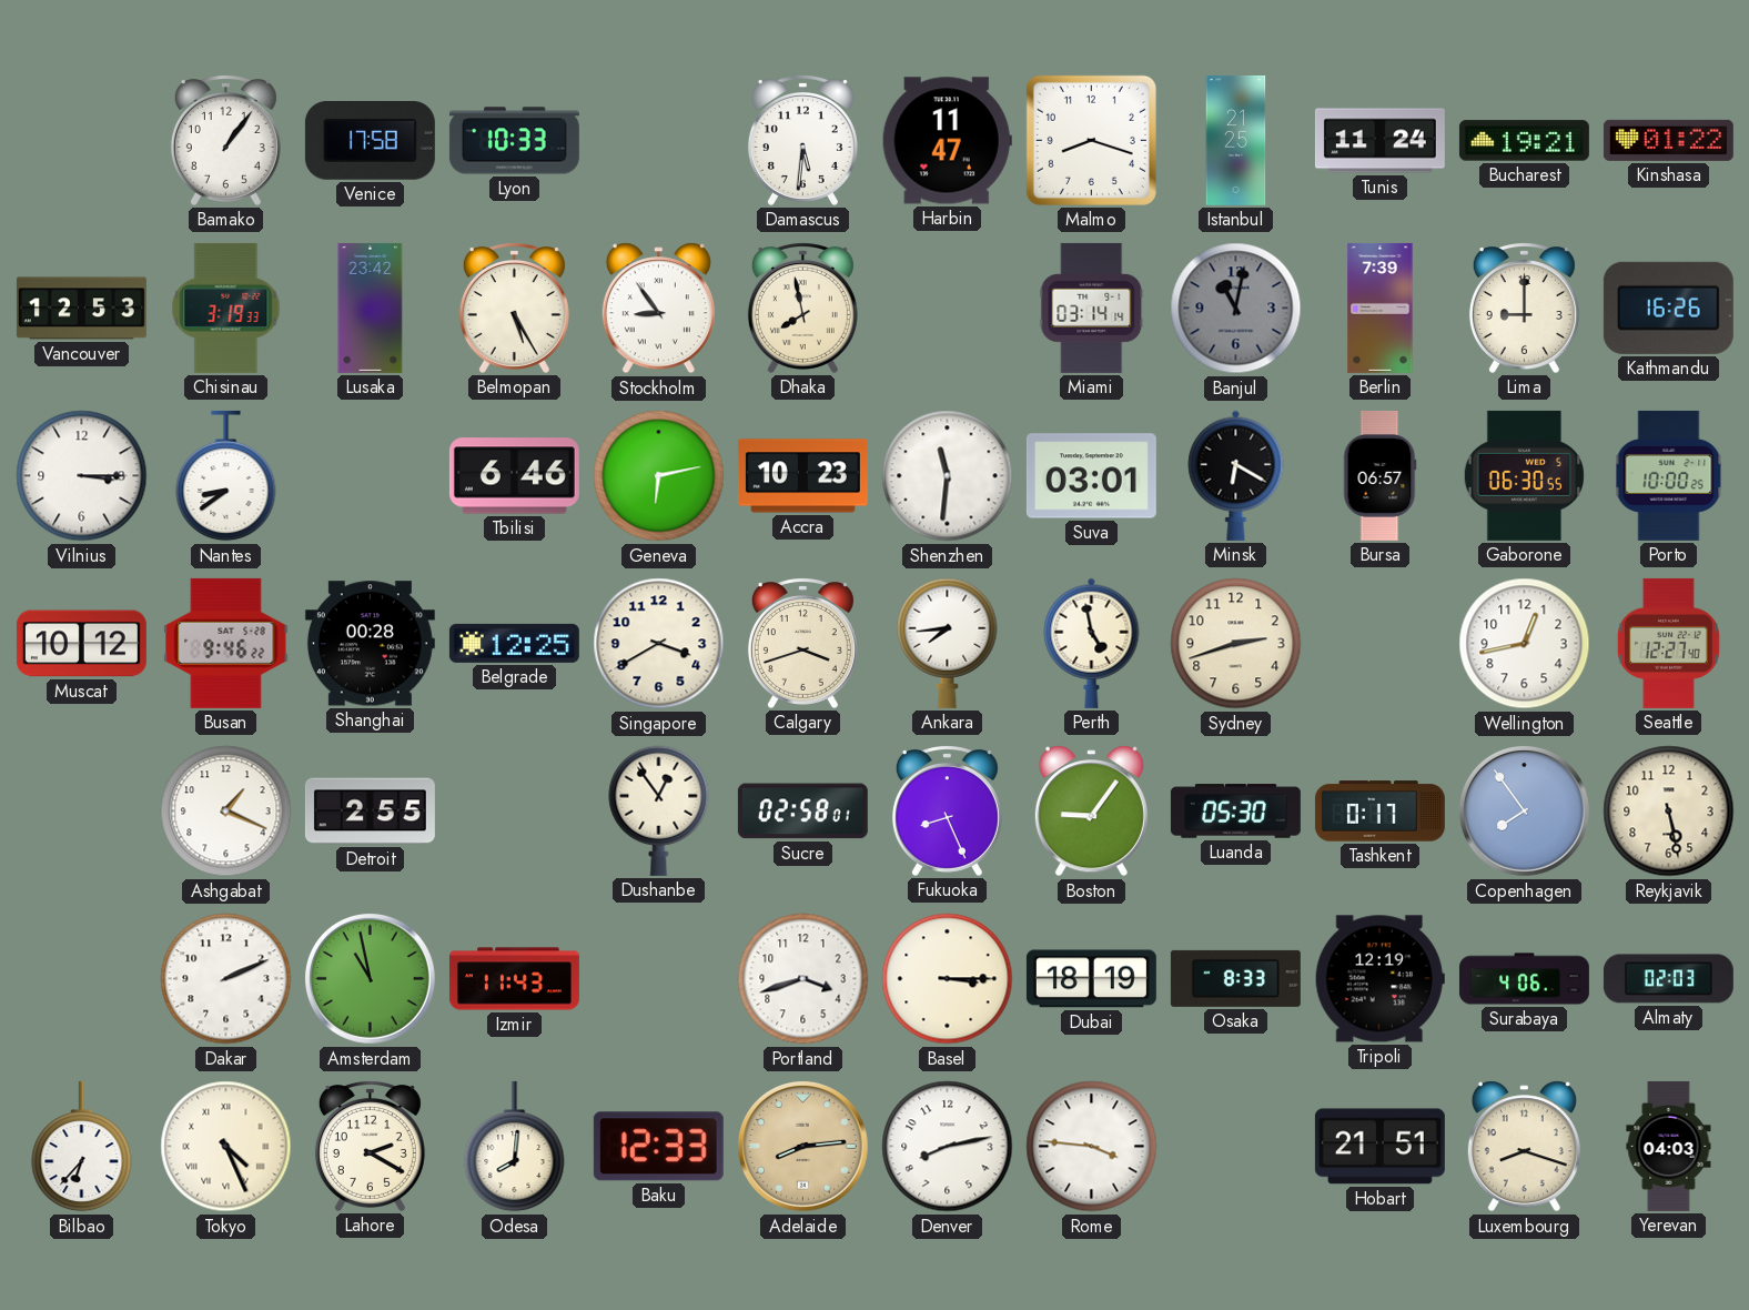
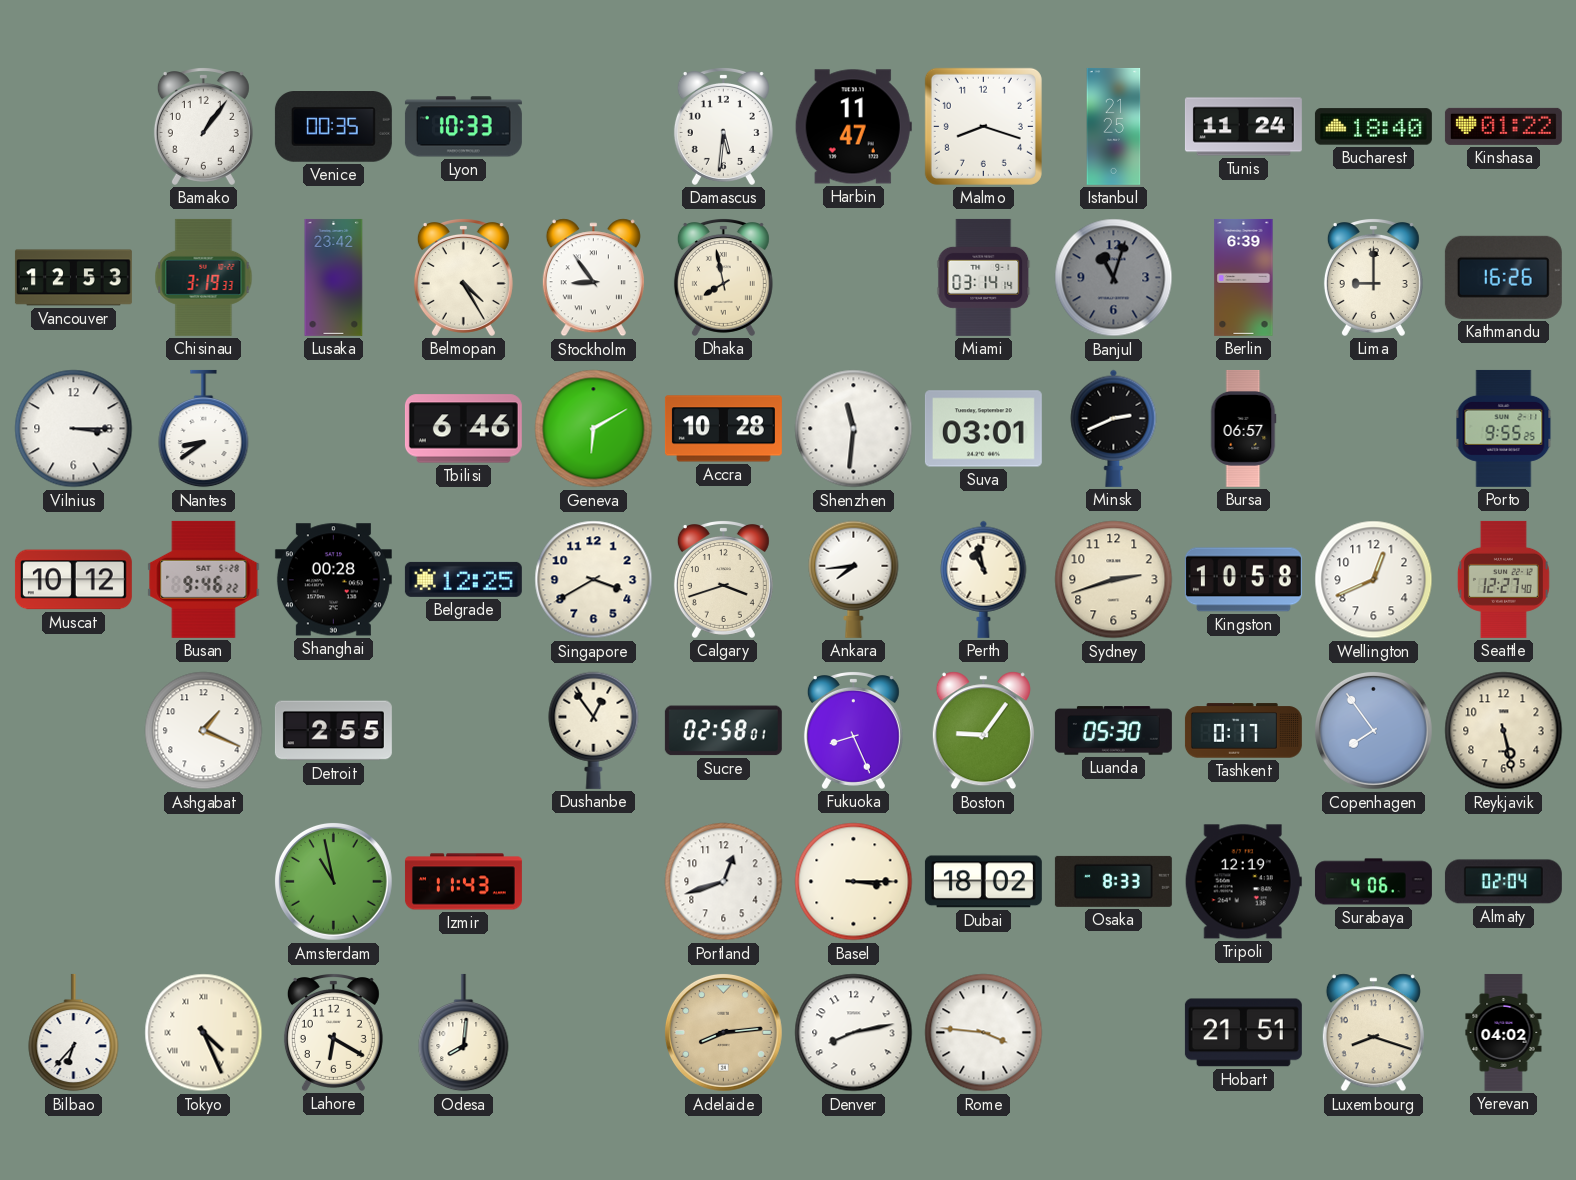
Venice: 17:58 -> 00:35
Bucharest: 19:21 -> 18:40
Belmopan: 5:25 -> 4:25
Banjul: 11:02 -> 11:03
Berlin: 7:39 -> 6:39
Geneva: 6:13 -> 6:10
Accra: 10:23 -> 10:28
Minsk: 6:20 -> 2:41
Gaborone: 06:30 -> none
Porto: 10:00 -> 9:55
Perth: 4:58 -> 10:58
Kingston: none -> 10:58
Wellington: 12:43 -> 12:41
Dakar: 2:11 -> none
Portland: 3:42 -> 12:42
Dubai: 18:19 -> 18:02
Almaty: 02:03 -> 02:04
Lahore: 2:20 -> 6:20
Baku: 12:33 -> none
Yerevan: 04:03 -> 04:02
